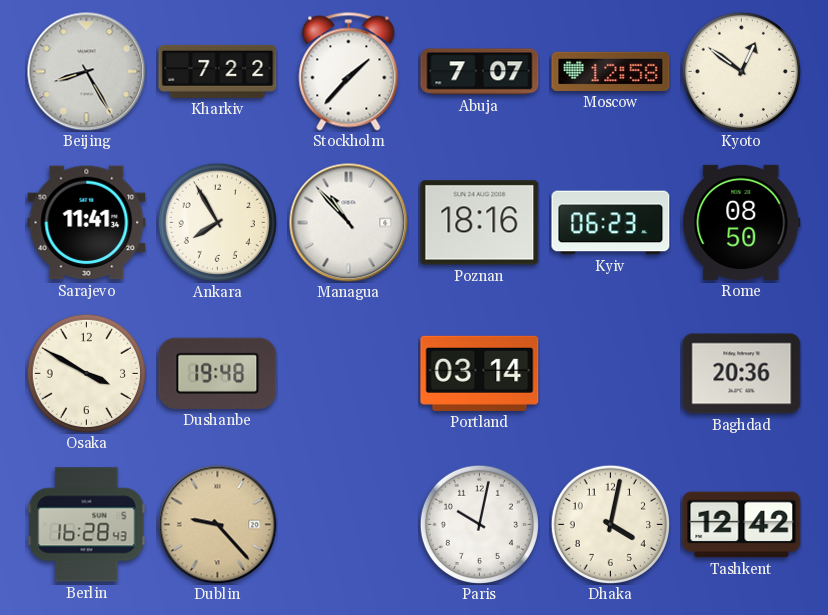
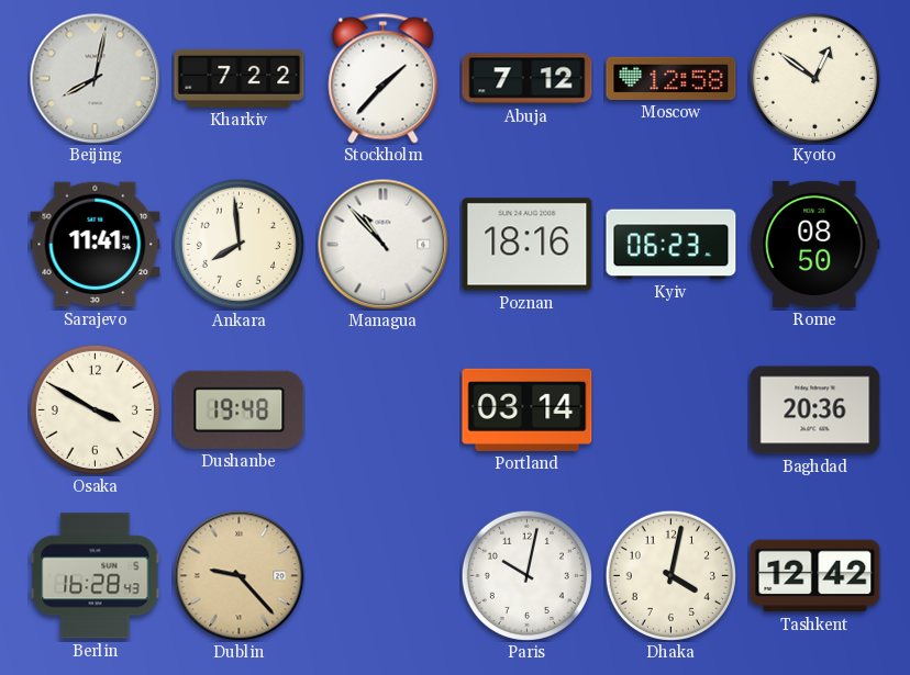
Beijing: 8:25 -> 8:02
Abuja: 7:07 -> 7:12
Ankara: 7:55 -> 7:59
